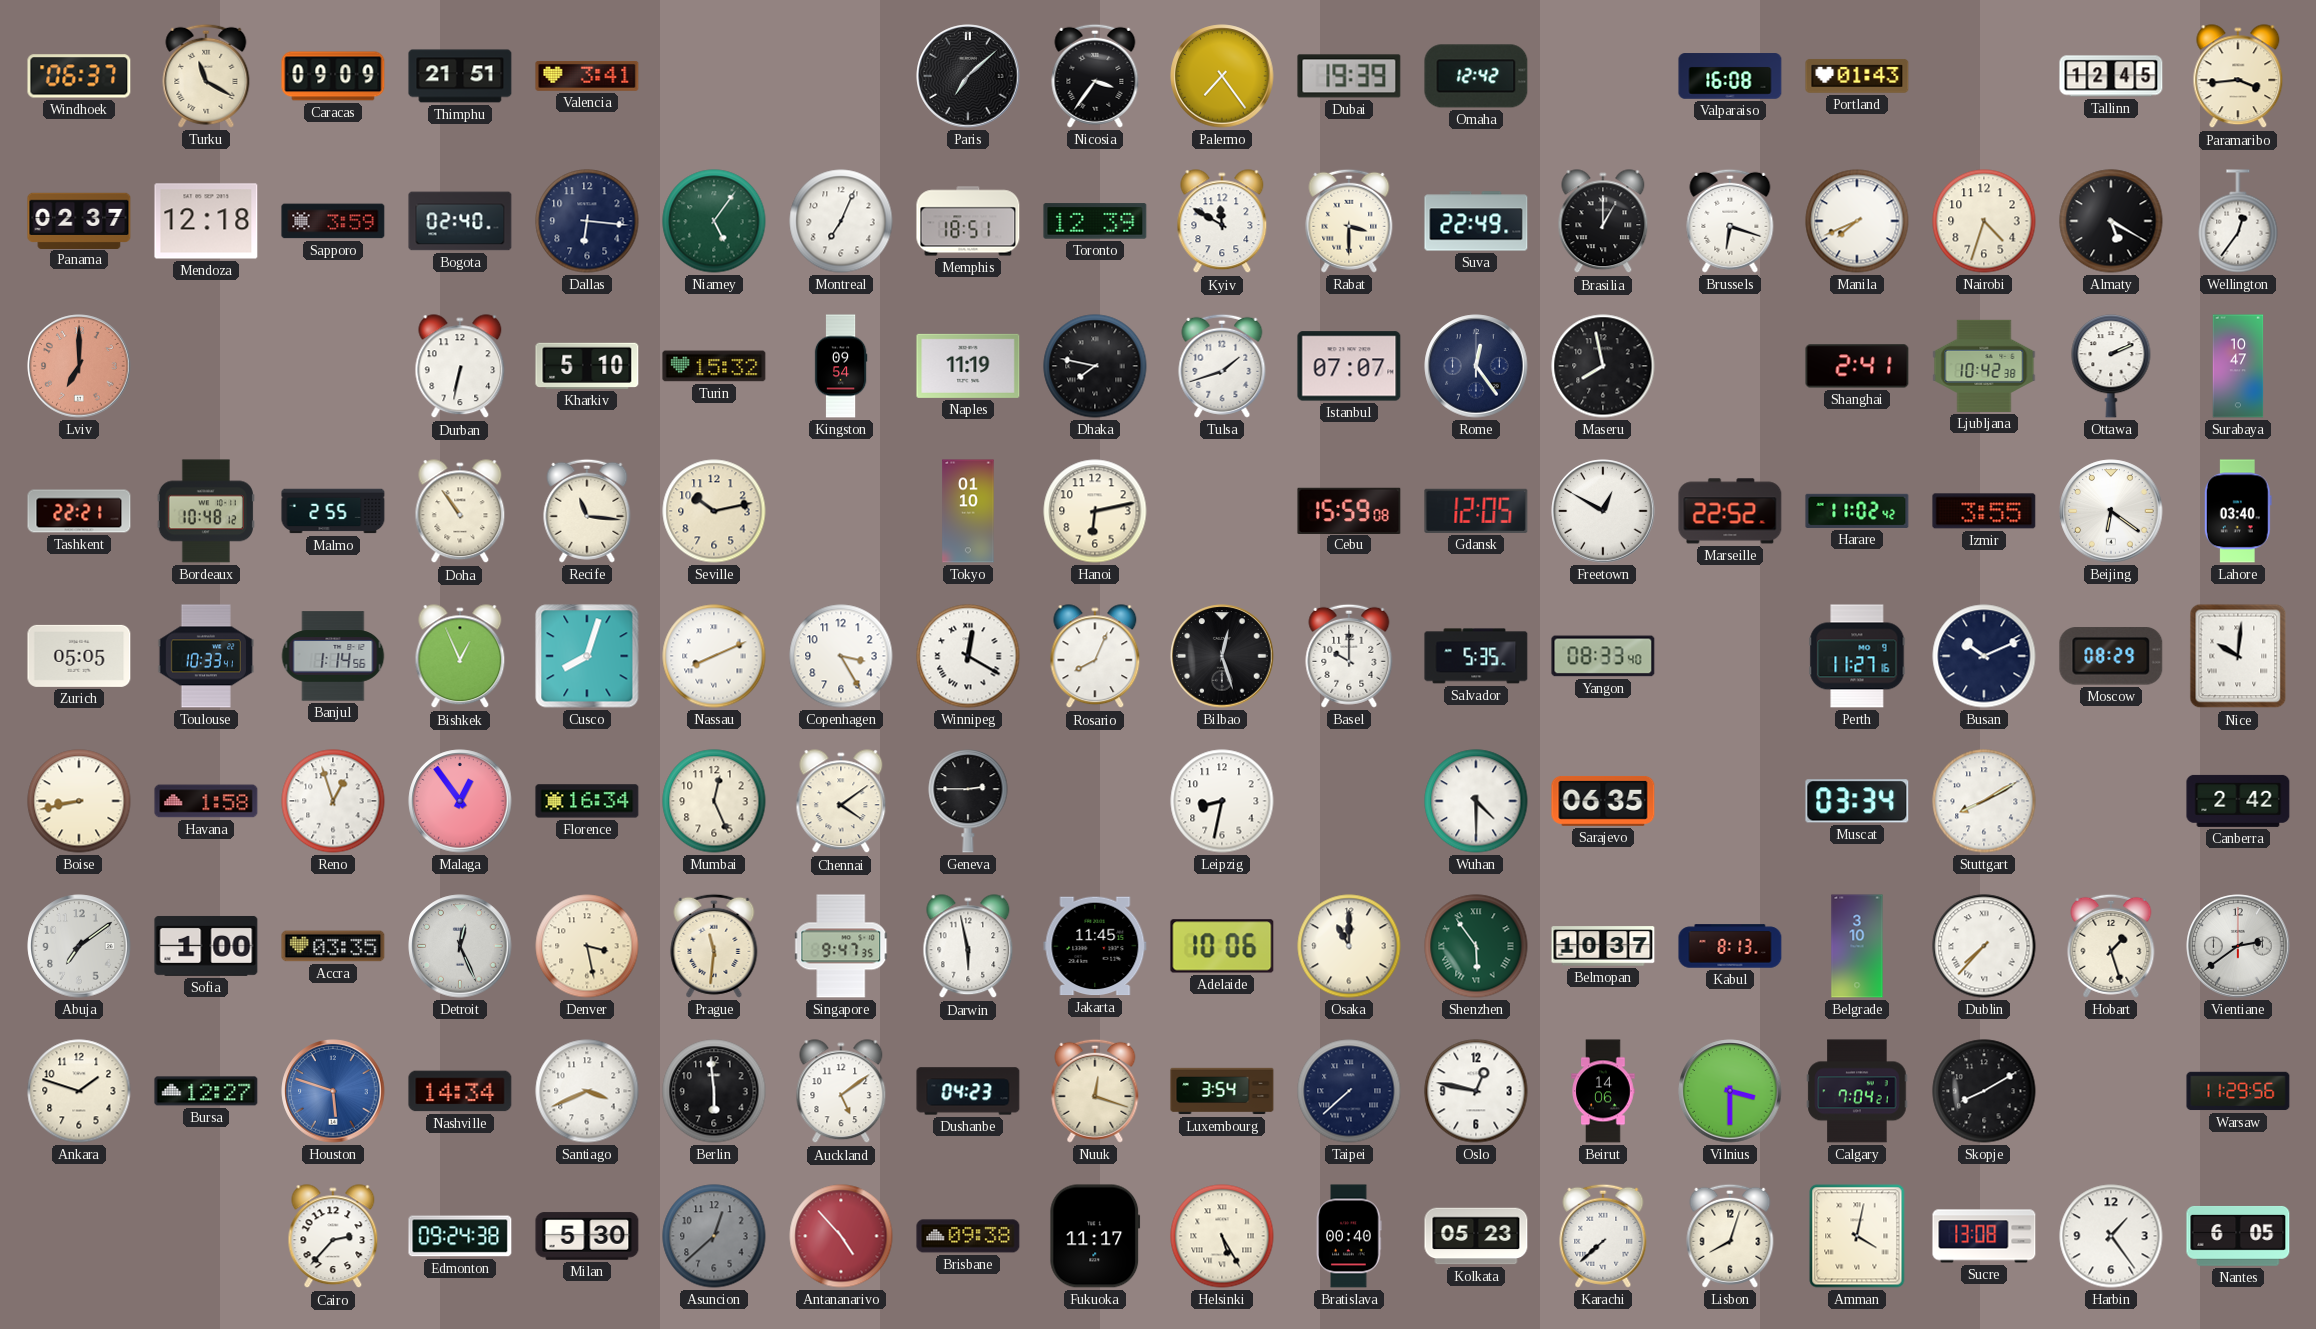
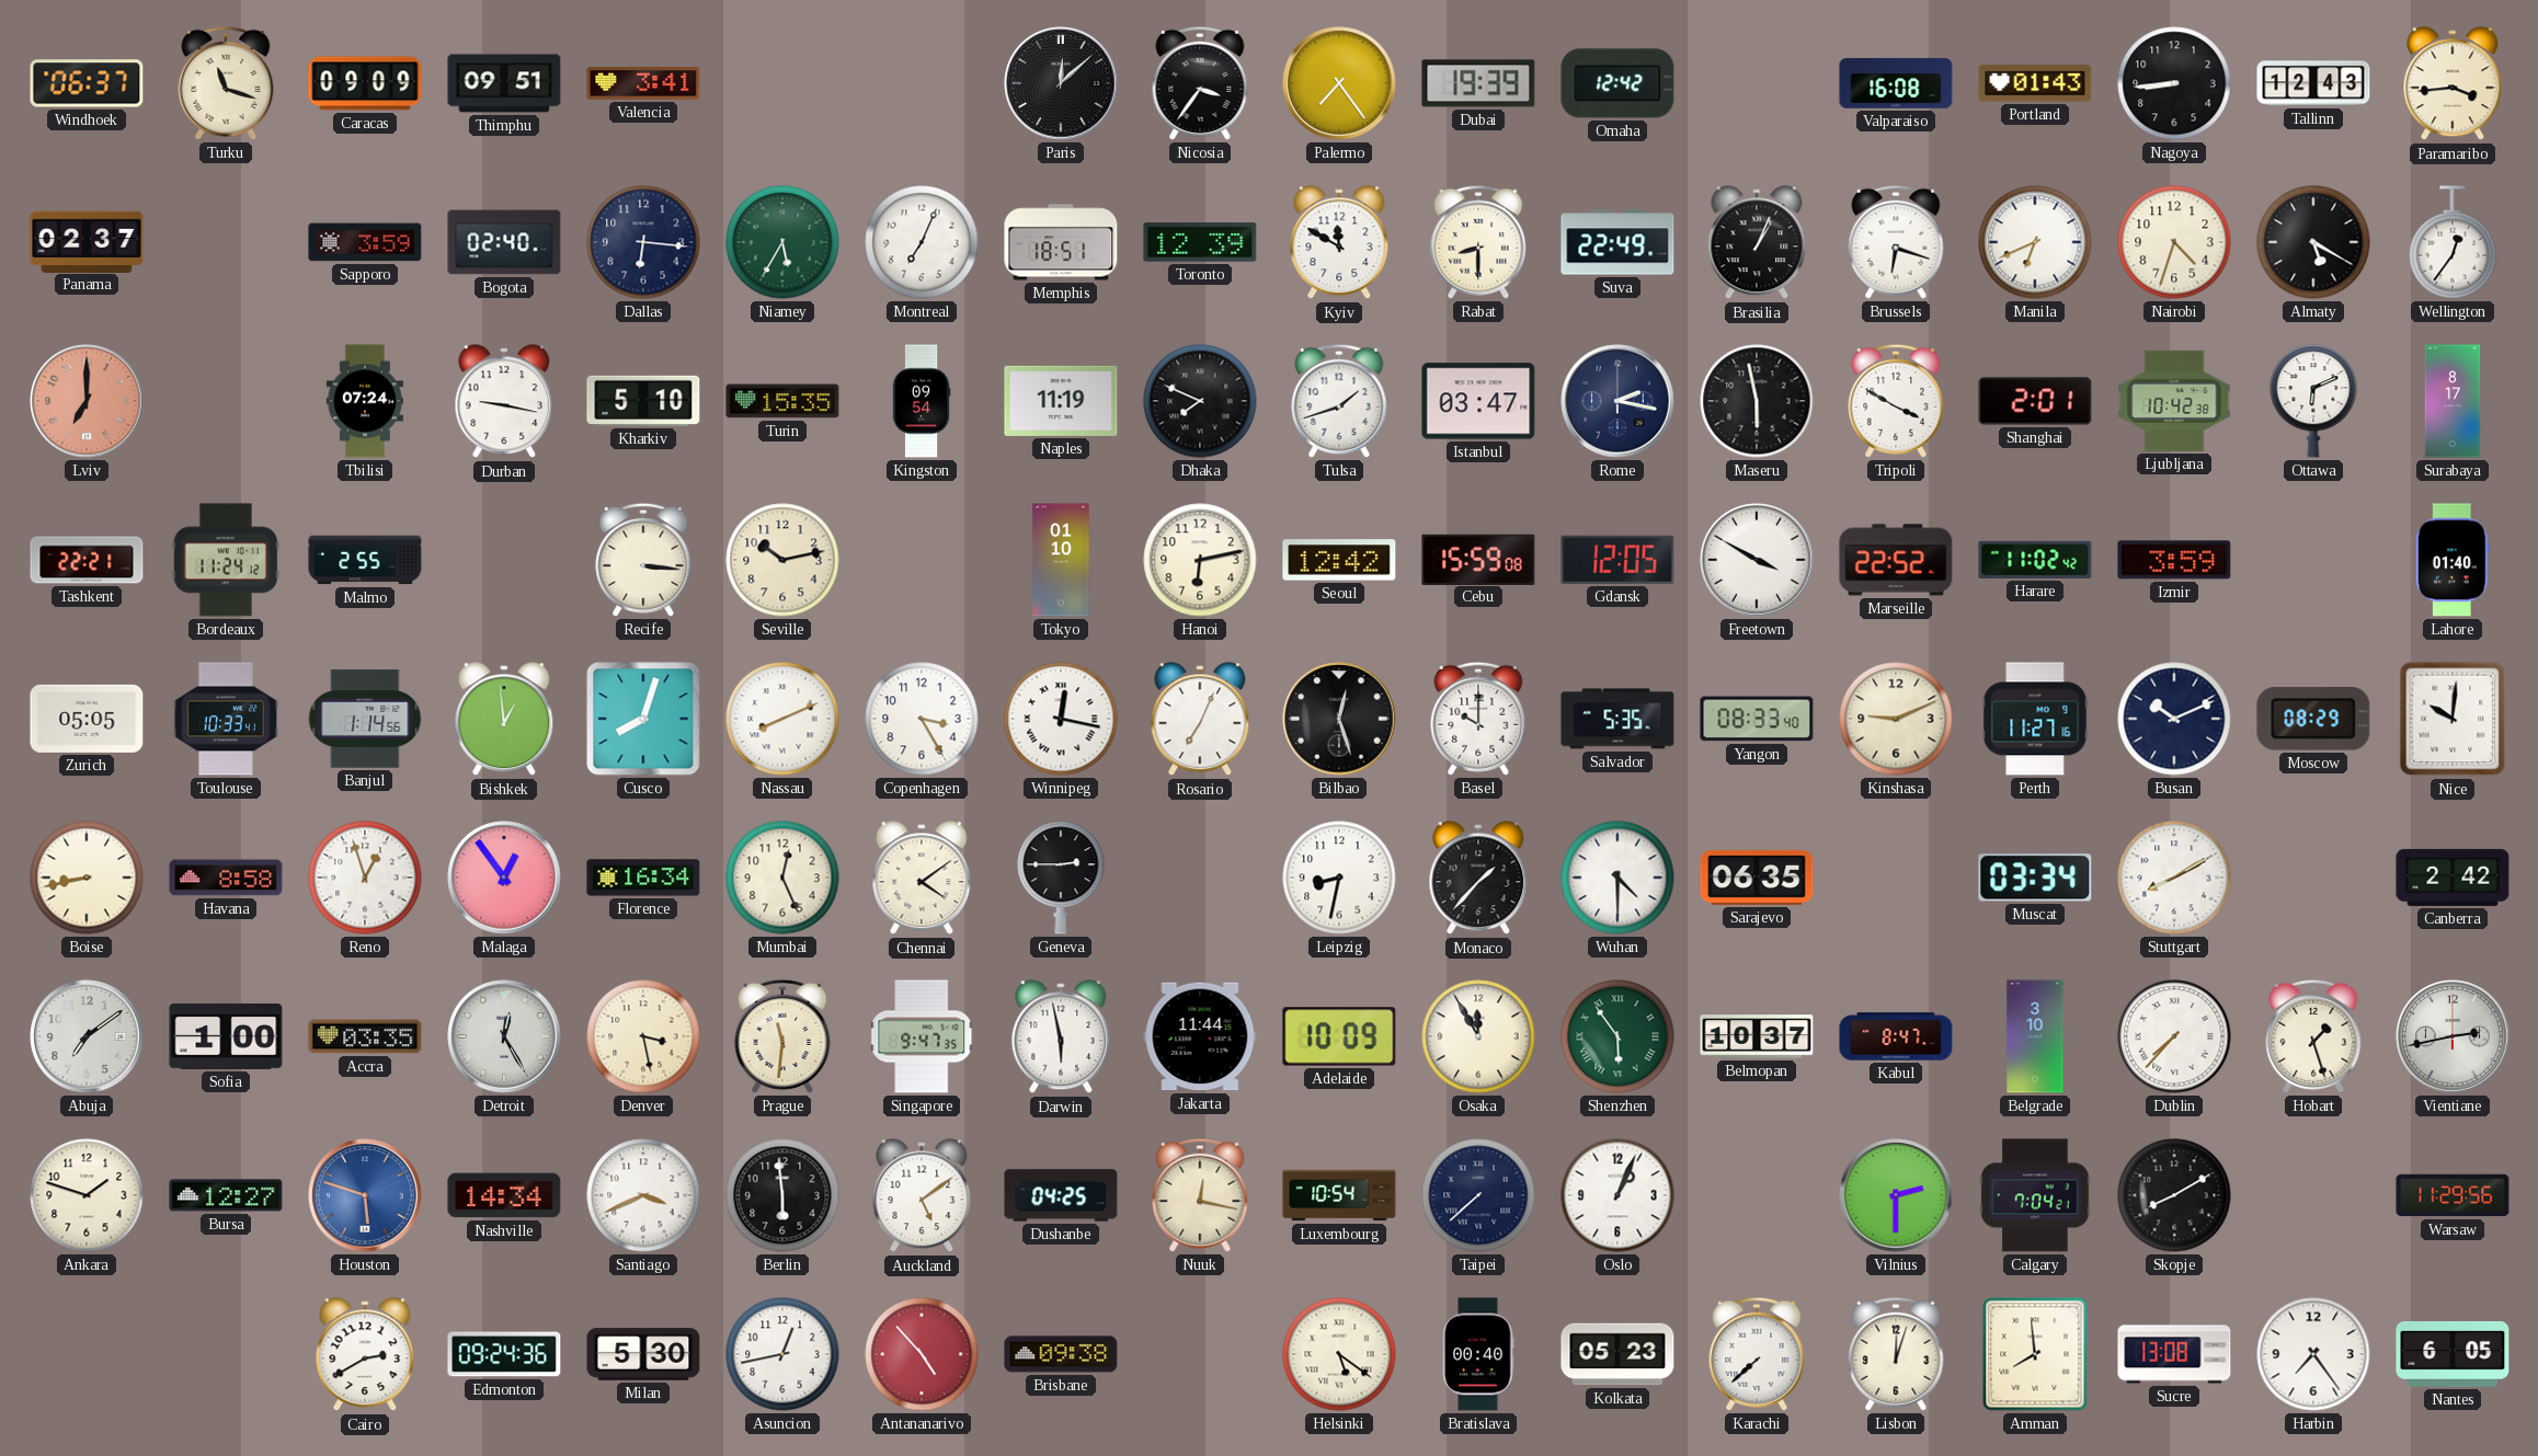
Turku: 11:20 -> 11:18
Thimphu: 21:51 -> 09:51
Paris: 7:08 -> 12:08
Nagoya: none -> 8:44
Tallinn: 12:45 -> 12:43
Mendoza: 12:18 -> none
Niamey: 5:06 -> 5:35
Rabat: 3:30 -> 8:30
Brasilia: 1:00 -> 1:04
Manila: 7:41 -> 6:41
Tbilisi: none -> 07:24
Durban: 6:32 -> 9:17
Turin: 15:32 -> 15:35
Dhaka: 7:47 -> 7:49
Istanbul: 07:07 -> 03:47
Rome: 12:24 -> 2:17
Maseru: 7:58 -> 5:58
Tripoli: none -> 3:50
Shanghai: 2:41 -> 2:01
Ottawa: 2:11 -> 6:11
Surabaya: 10:47 -> 8:17
Bordeaux: 10:48 -> 11:24
Doha: 10:54 -> none
Recife: 11:16 -> 3:16
Seoul: none -> 12:42
Freetown: 12:50 -> 3:50
Izmir: 3:55 -> 3:59
Beijing: 6:21 -> none
Lahore: 03:40 -> 01:40
Bishkek: 12:56 -> 12:59
Winnipeg: 12:20 -> 12:17
Rosario: 8:04 -> 7:04
Kinshasa: none -> 9:11
Havana: 1:58 -> 8:58
Monaco: none -> 1:37
Detroit: 12:26 -> 12:25
Jakarta: 11:45 -> 11:44
Adelaide: 10:06 -> 10:09
Osaka: 11:00 -> 11:55
Kabul: 8:13 -> 8:47
Vientiane: 2:39 -> 2:43
Dushanbe: 04:23 -> 04:25
Nuuk: 12:18 -> 12:17
Luxembourg: 3:54 -> 10:54
Oslo: 12:47 -> 1:04
Beirut: 14:06 -> none
Vilnius: 3:30 -> 2:30
Cairo: 2:37 -> 2:40
Edmonton: 09:24:38 -> 09:24:36
Asuncion: 12:38 -> 12:43
Asuncion dial: grey -> white
Fukuoka: 11:17 -> none
Helsinki: 5:25 -> 5:21
Lisbon: 8:03 -> 12:03
Amman: 4:02 -> 7:59
Harbin: 1:24 -> 7:24
